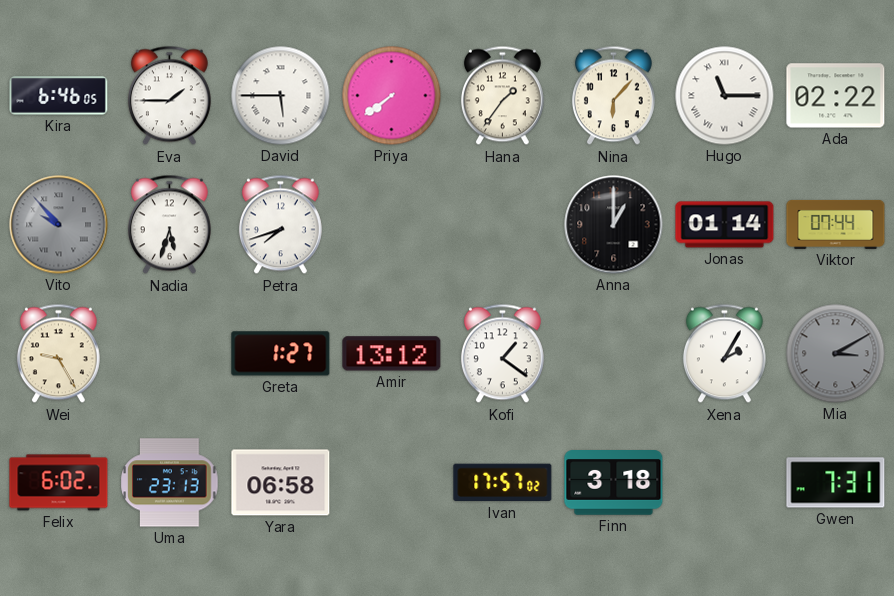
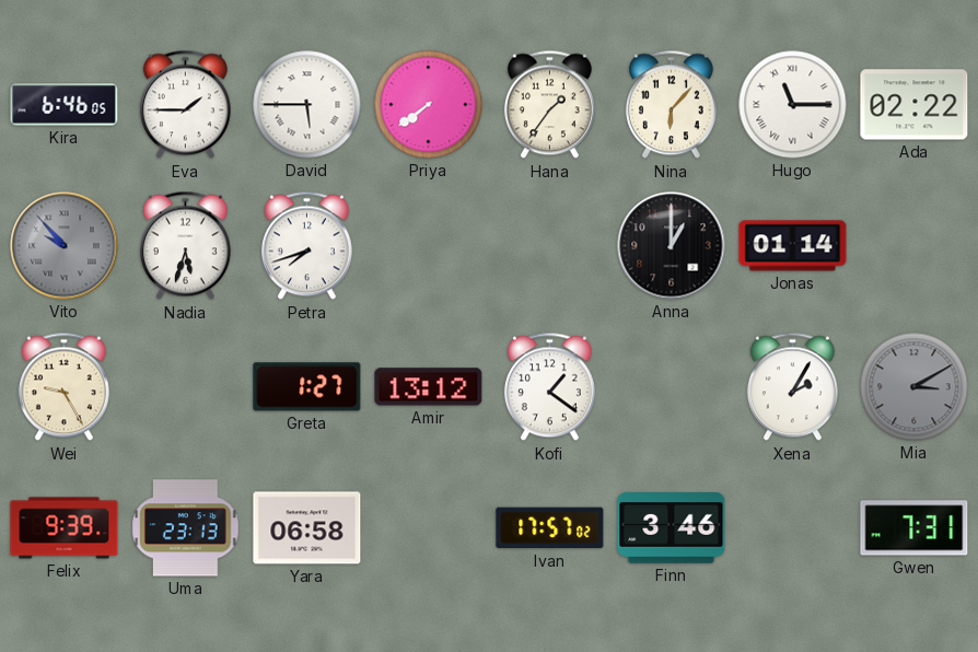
Viktor: 07:44 -> none
Felix: 6:02 -> 9:39
Finn: 3:18 -> 3:46
